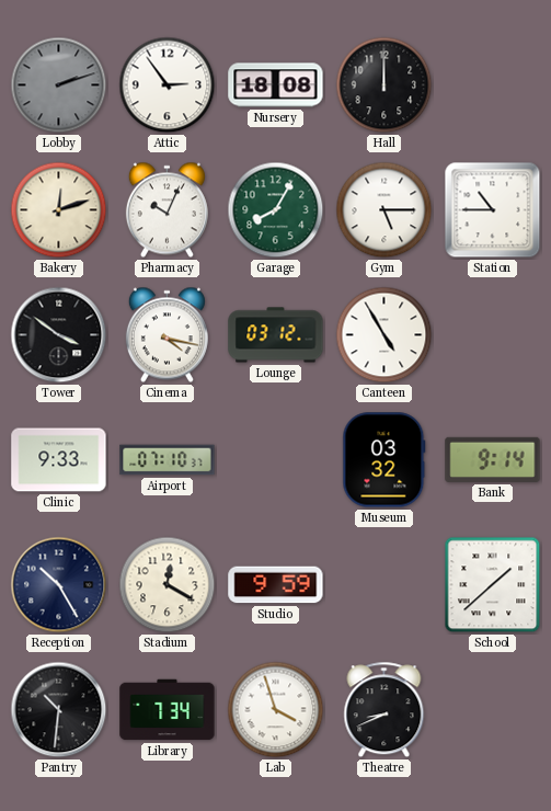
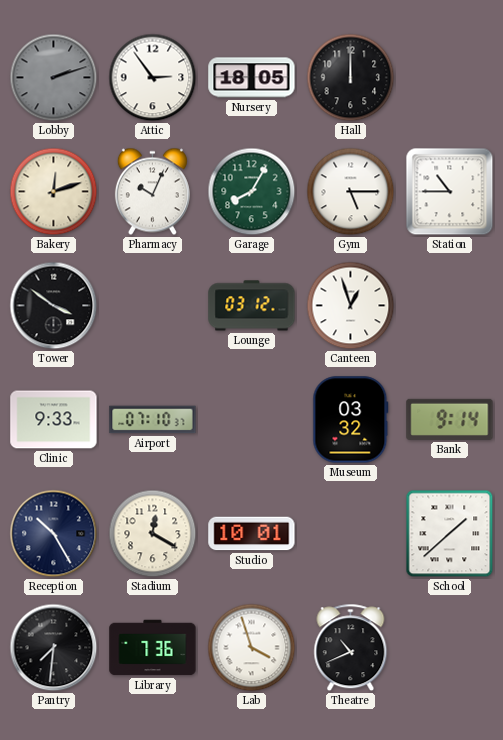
Nursery: 18:08 -> 18:05
Cinema: 4:17 -> none
Canteen: 4:55 -> 12:57
Studio: 9:59 -> 10:01
Pantry: 10:31 -> 7:31
Library: 7:34 -> 7:36
Theatre: 8:41 -> 10:41
